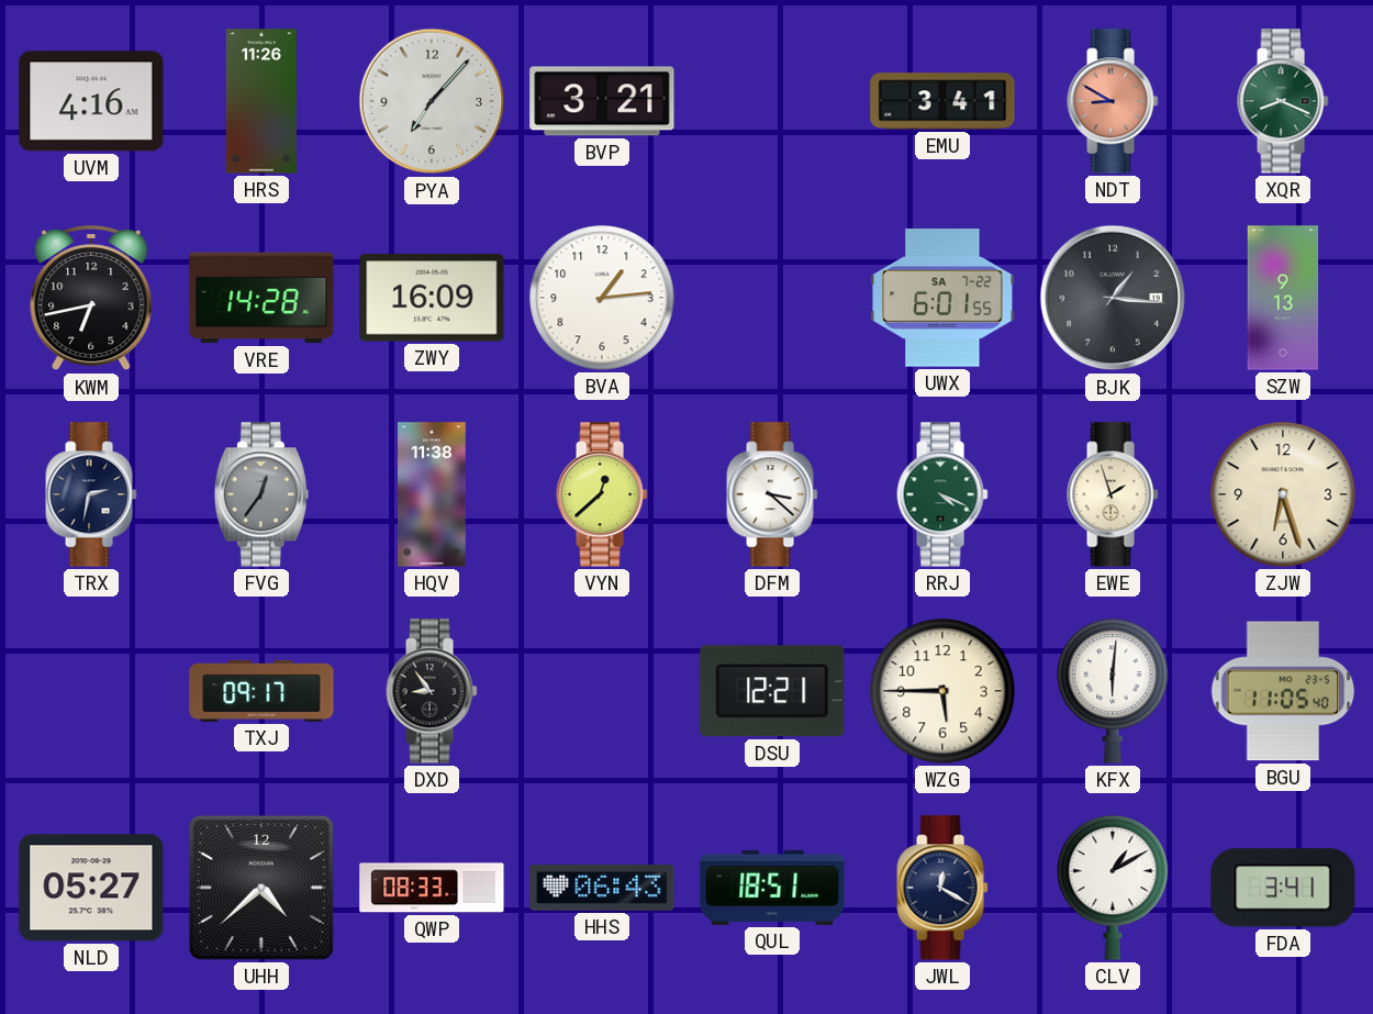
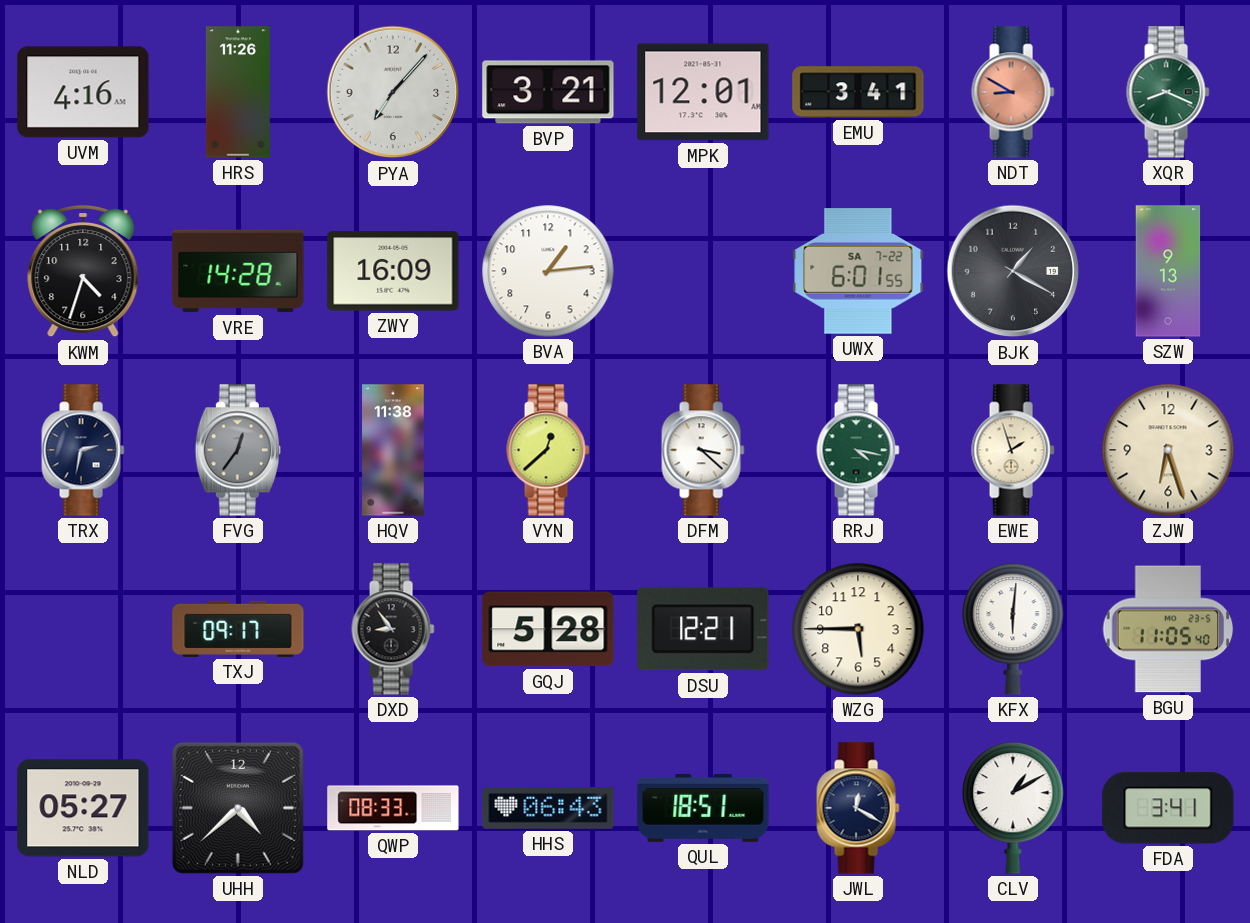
MPK: none -> 12:01
KWM: 6:43 -> 4:33
BJK: 1:16 -> 1:20
RRJ: 4:19 -> 4:17
GQJ: none -> 5:28
